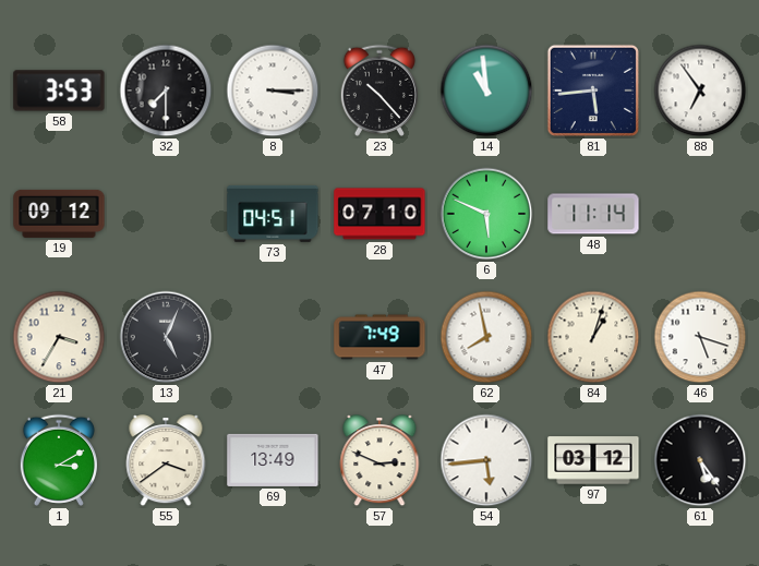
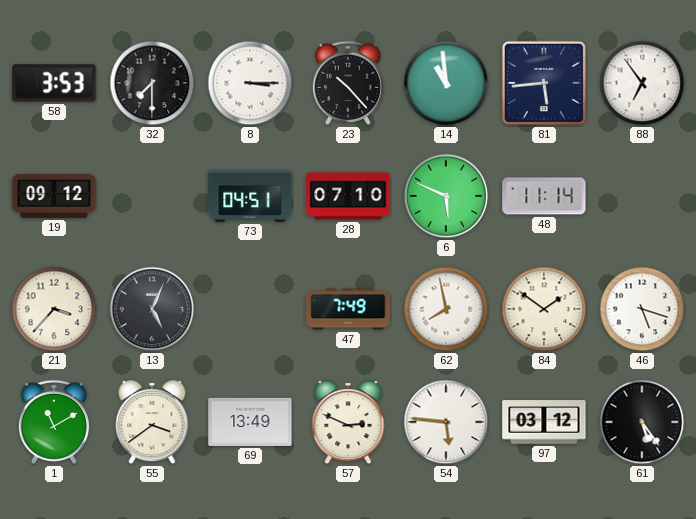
21: 3:35 -> 3:37
84: 1:03 -> 1:51
1: 3:10 -> 11:10
54: 5:44 -> 5:46
